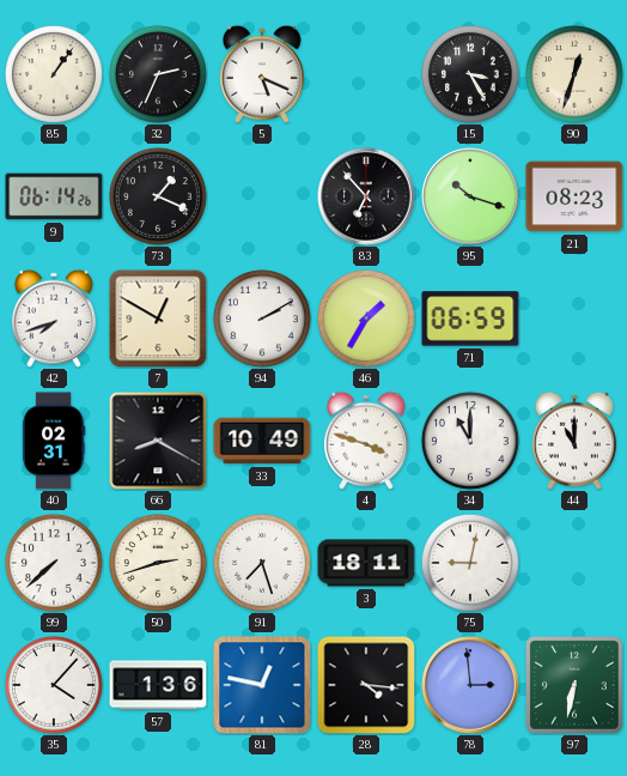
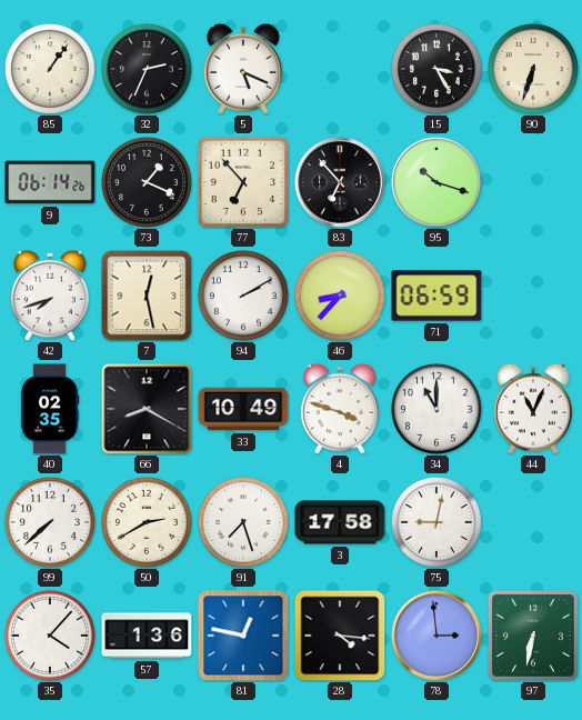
90: 12:33 -> 6:33
77: none -> 6:53
21: 08:23 -> none
7: 12:50 -> 12:28
46: 1:35 -> 8:37
40: 02:31 -> 02:35
44: 11:00 -> 11:04
50: 2:42 -> 2:40
3: 18:11 -> 17:58
